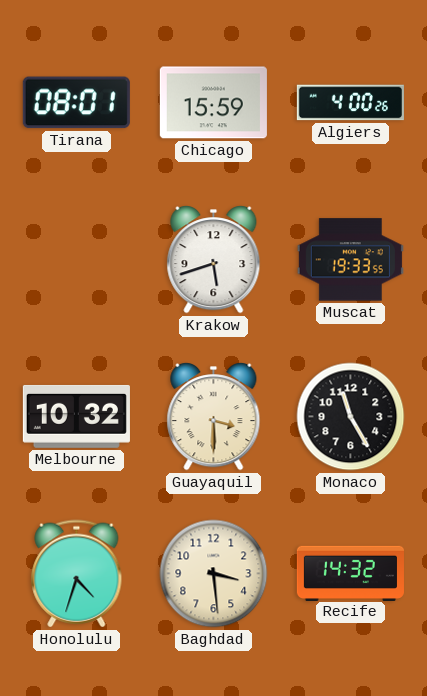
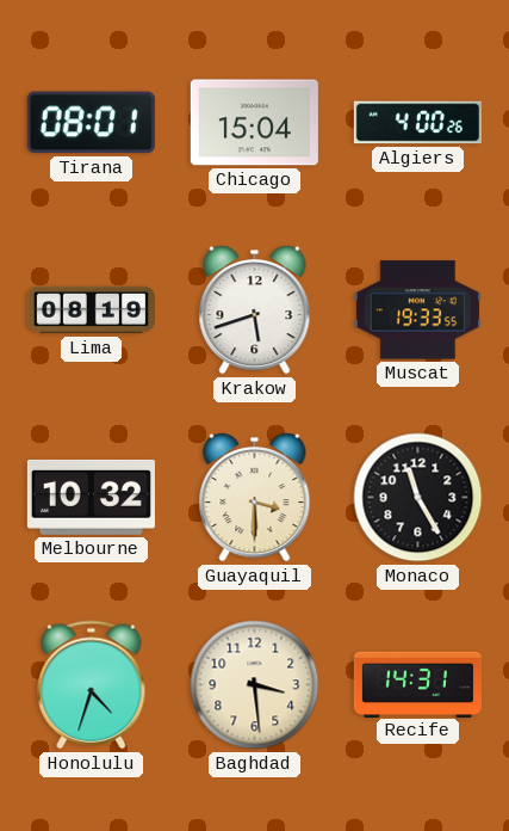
Chicago: 15:59 -> 15:04
Lima: none -> 08:19
Recife: 14:32 -> 14:31
